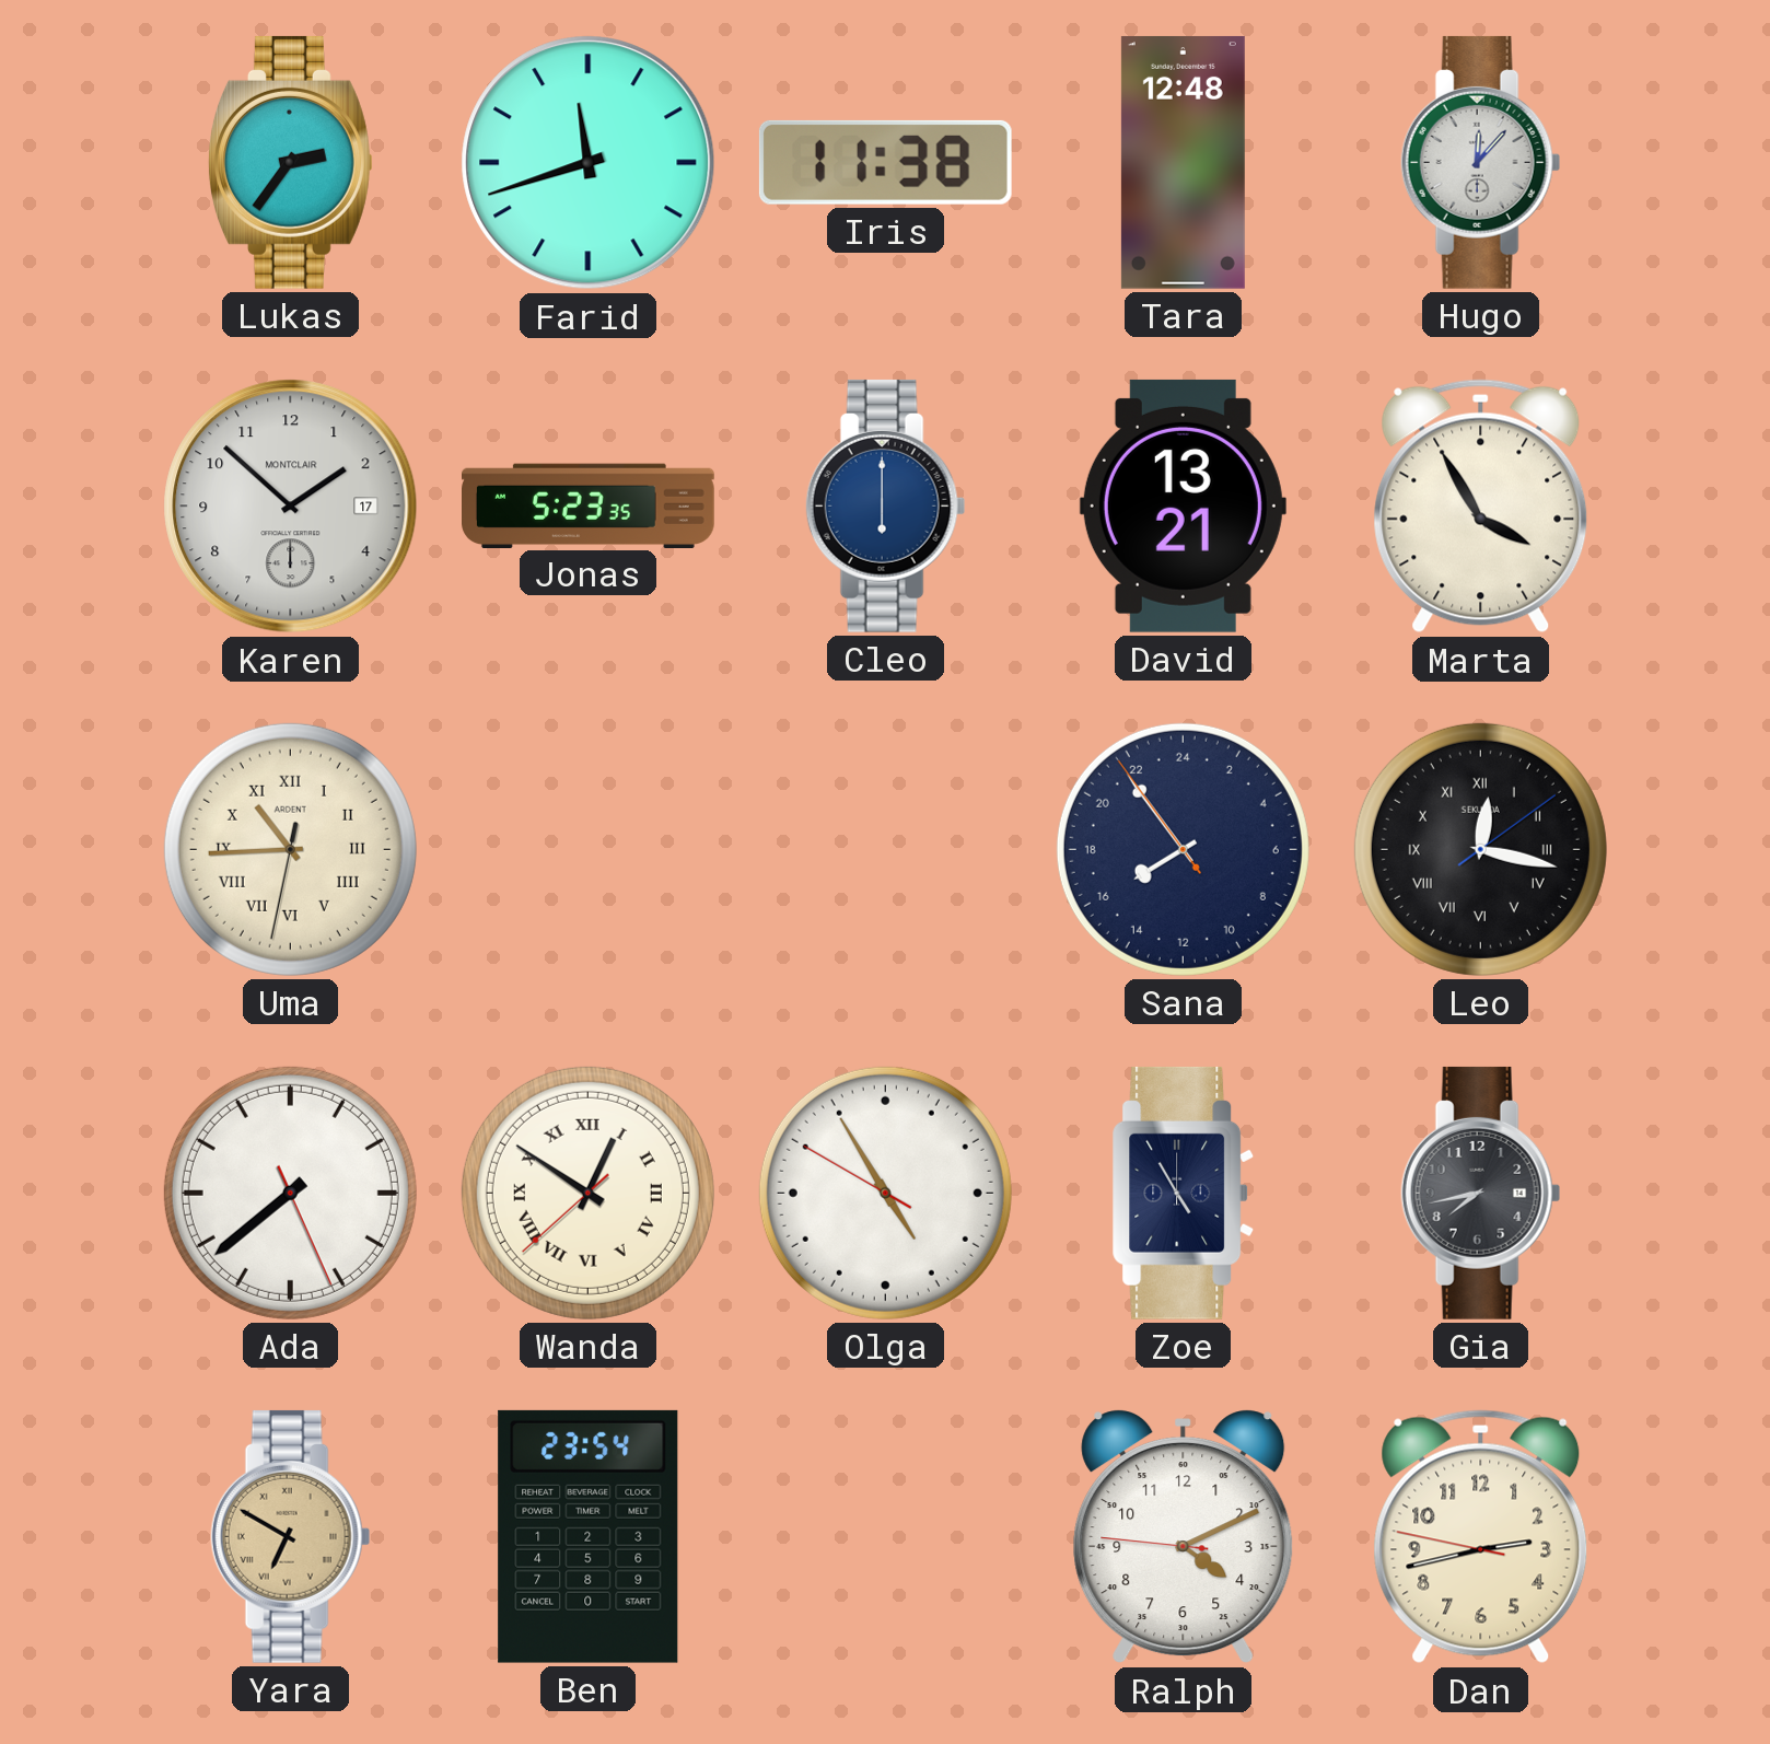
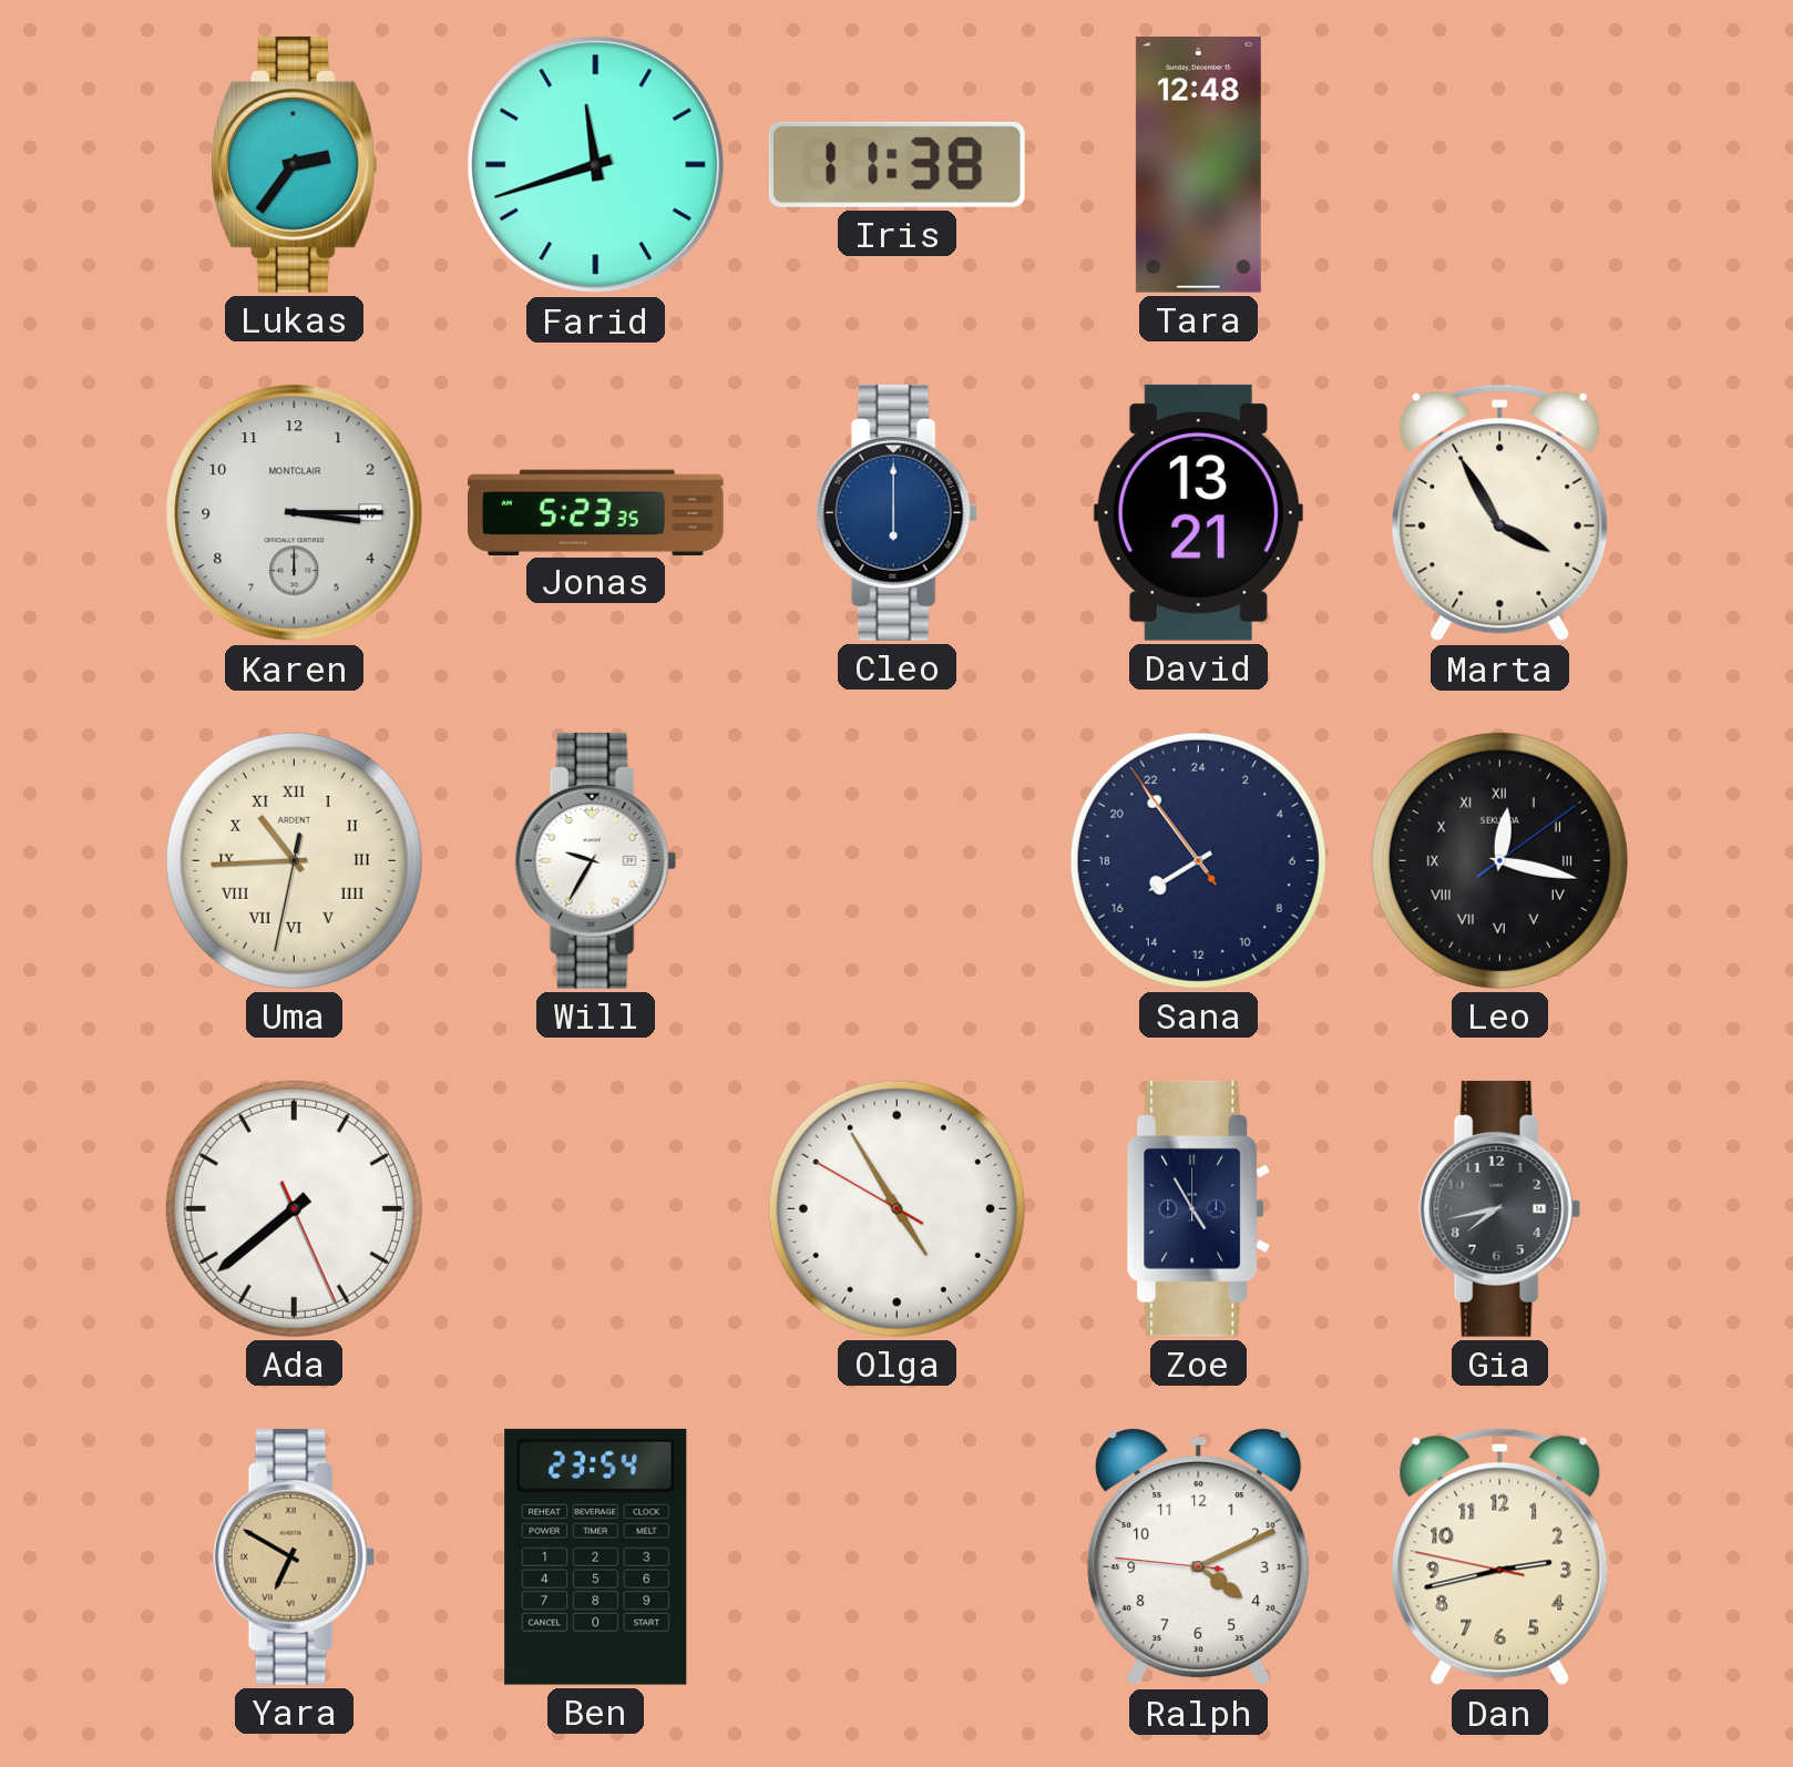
Hugo: 12:07 -> none
Karen: 1:52 -> 3:15
Will: none -> 9:35
Wanda: 12:50 -> none
